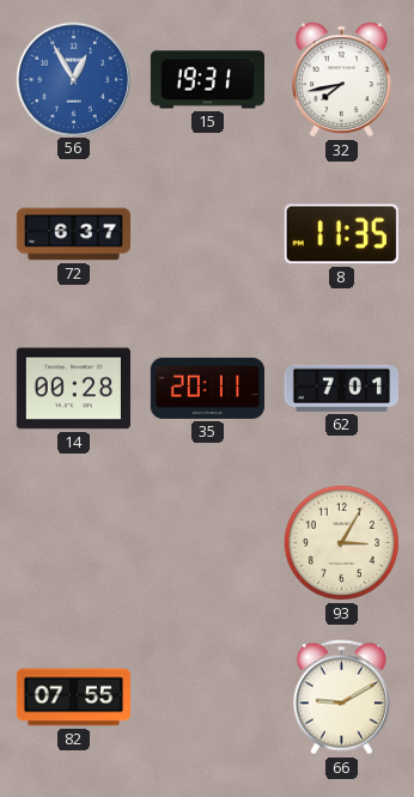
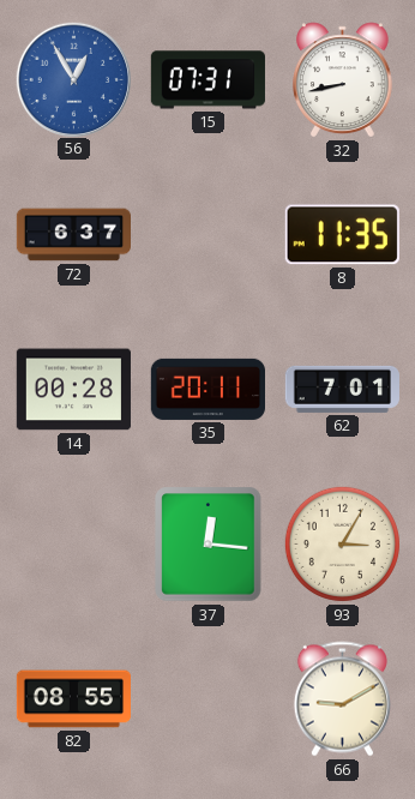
15: 19:31 -> 07:31
32: 7:43 -> 8:43
37: none -> 12:16
82: 07:55 -> 08:55
